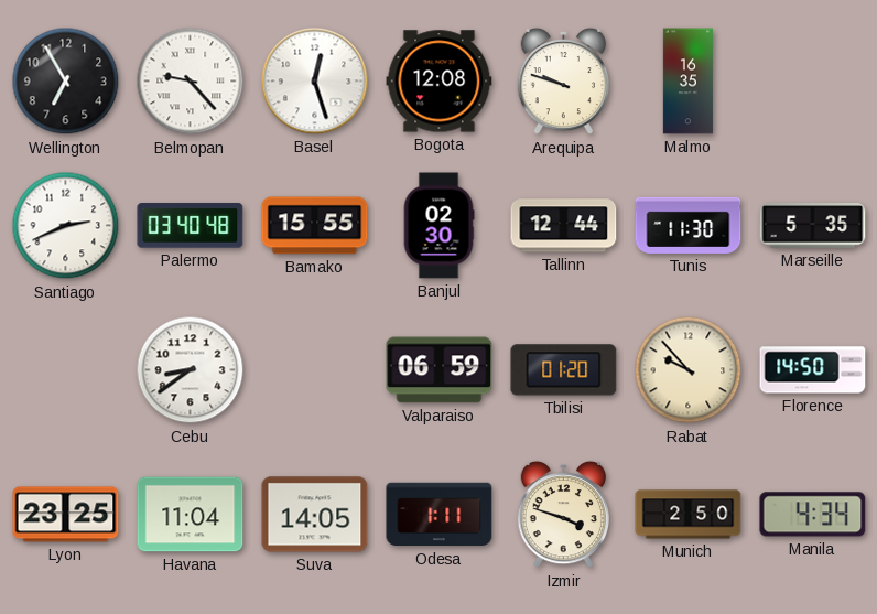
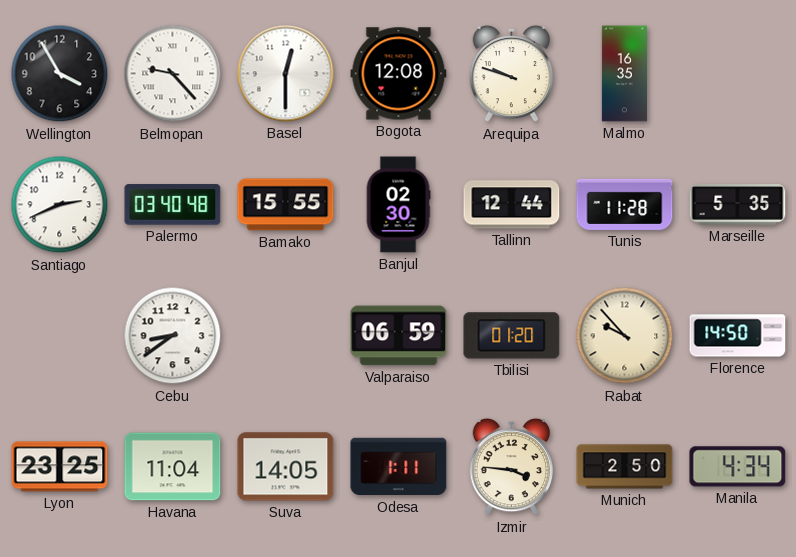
Wellington: 6:55 -> 3:55
Basel: 12:27 -> 12:30
Tunis: 11:30 -> 11:28
Izmir: 3:48 -> 3:46
